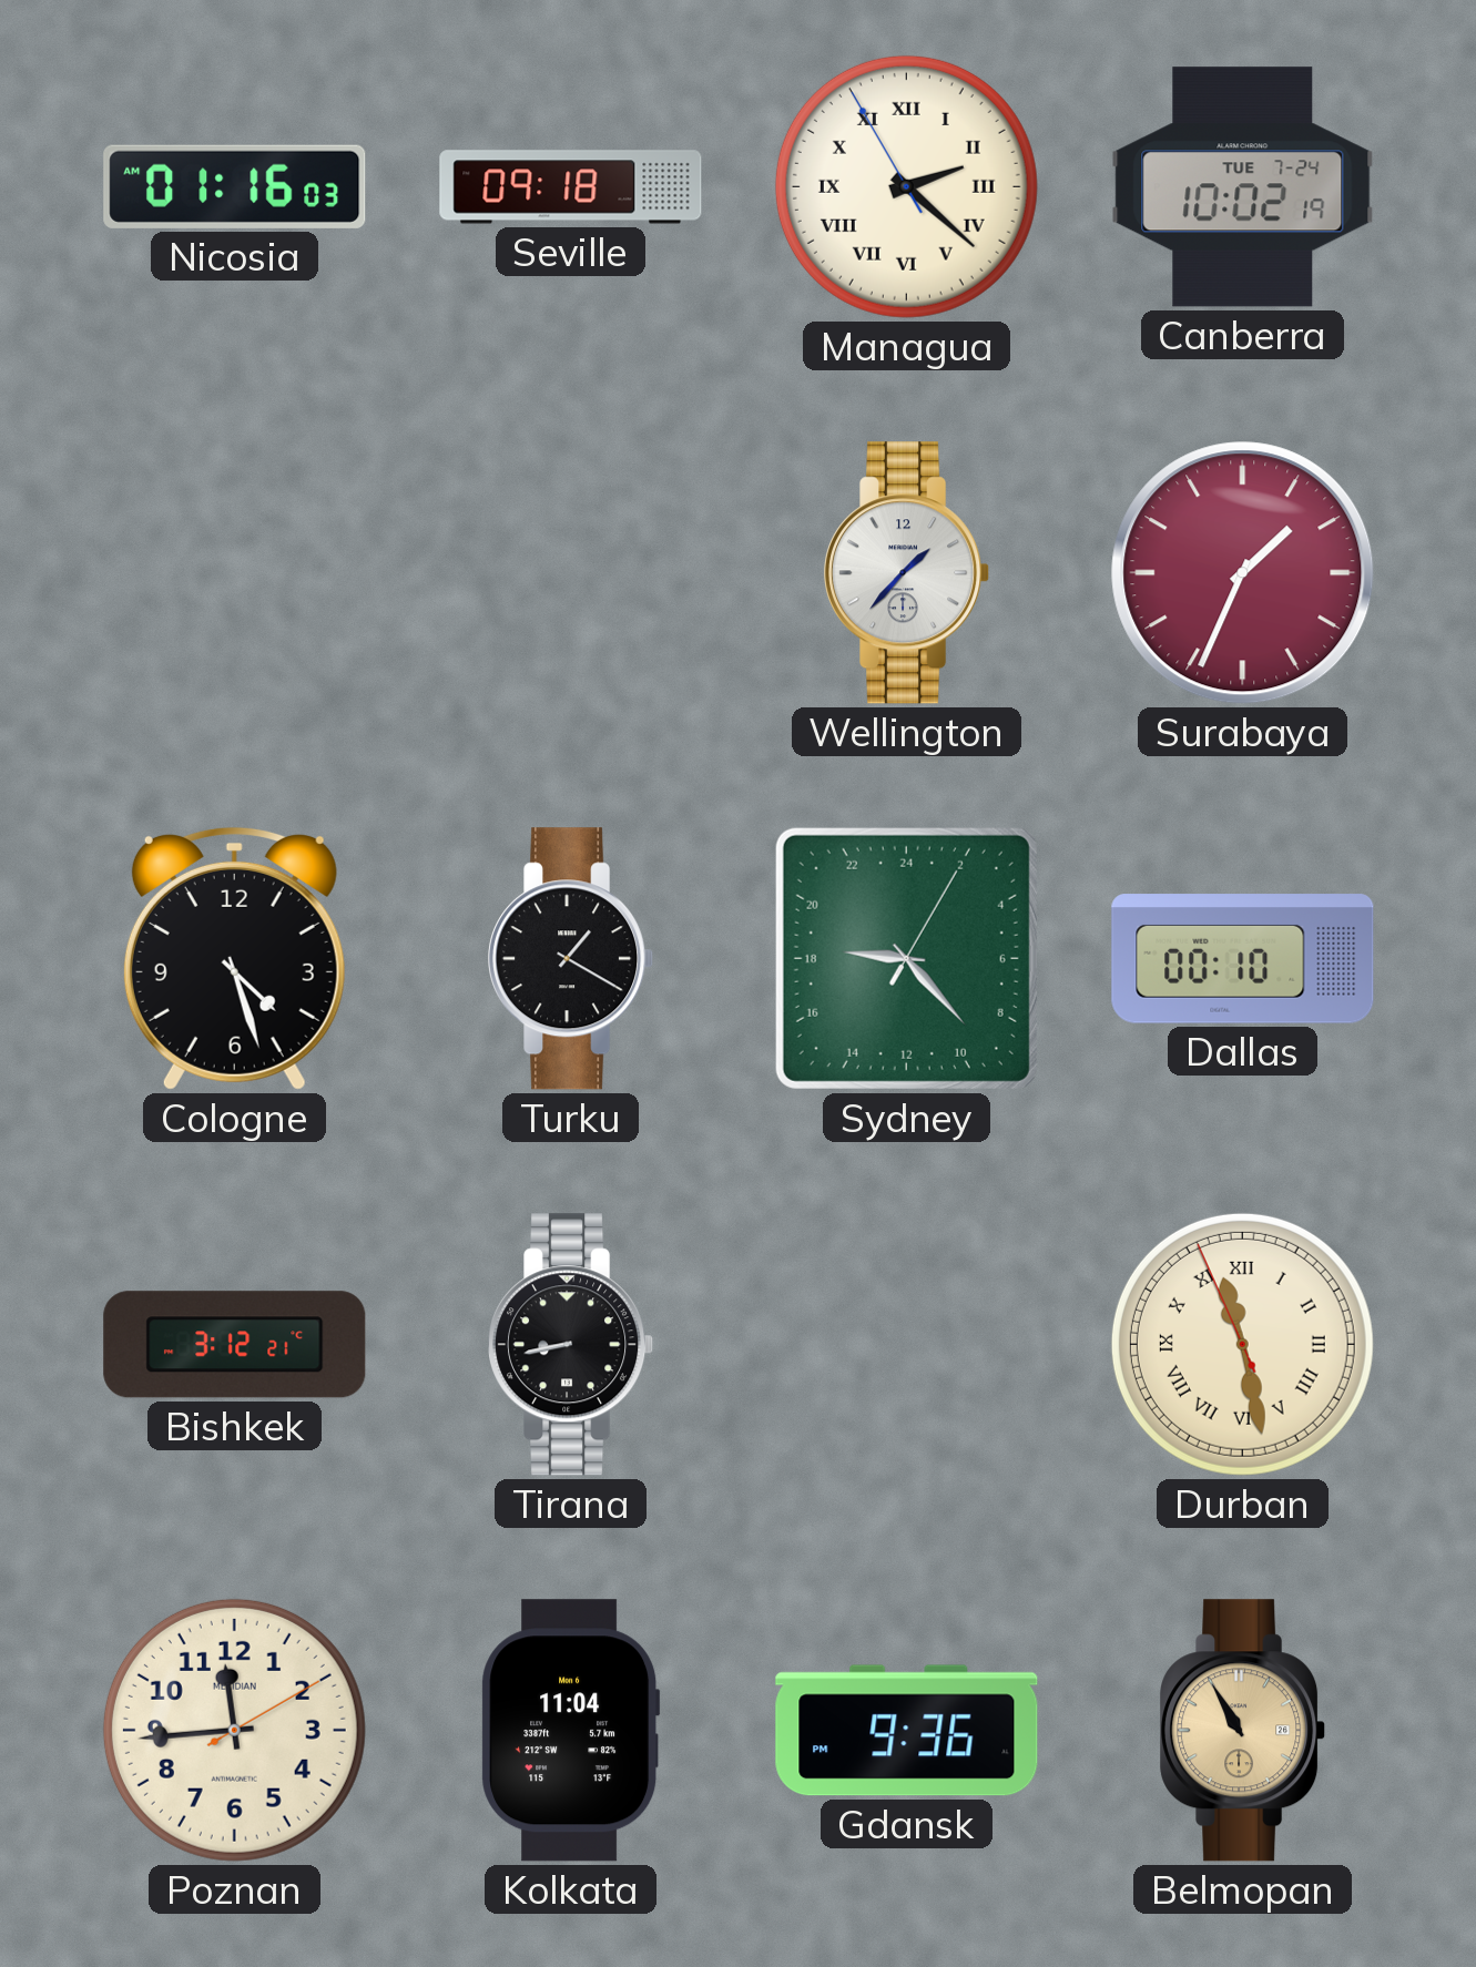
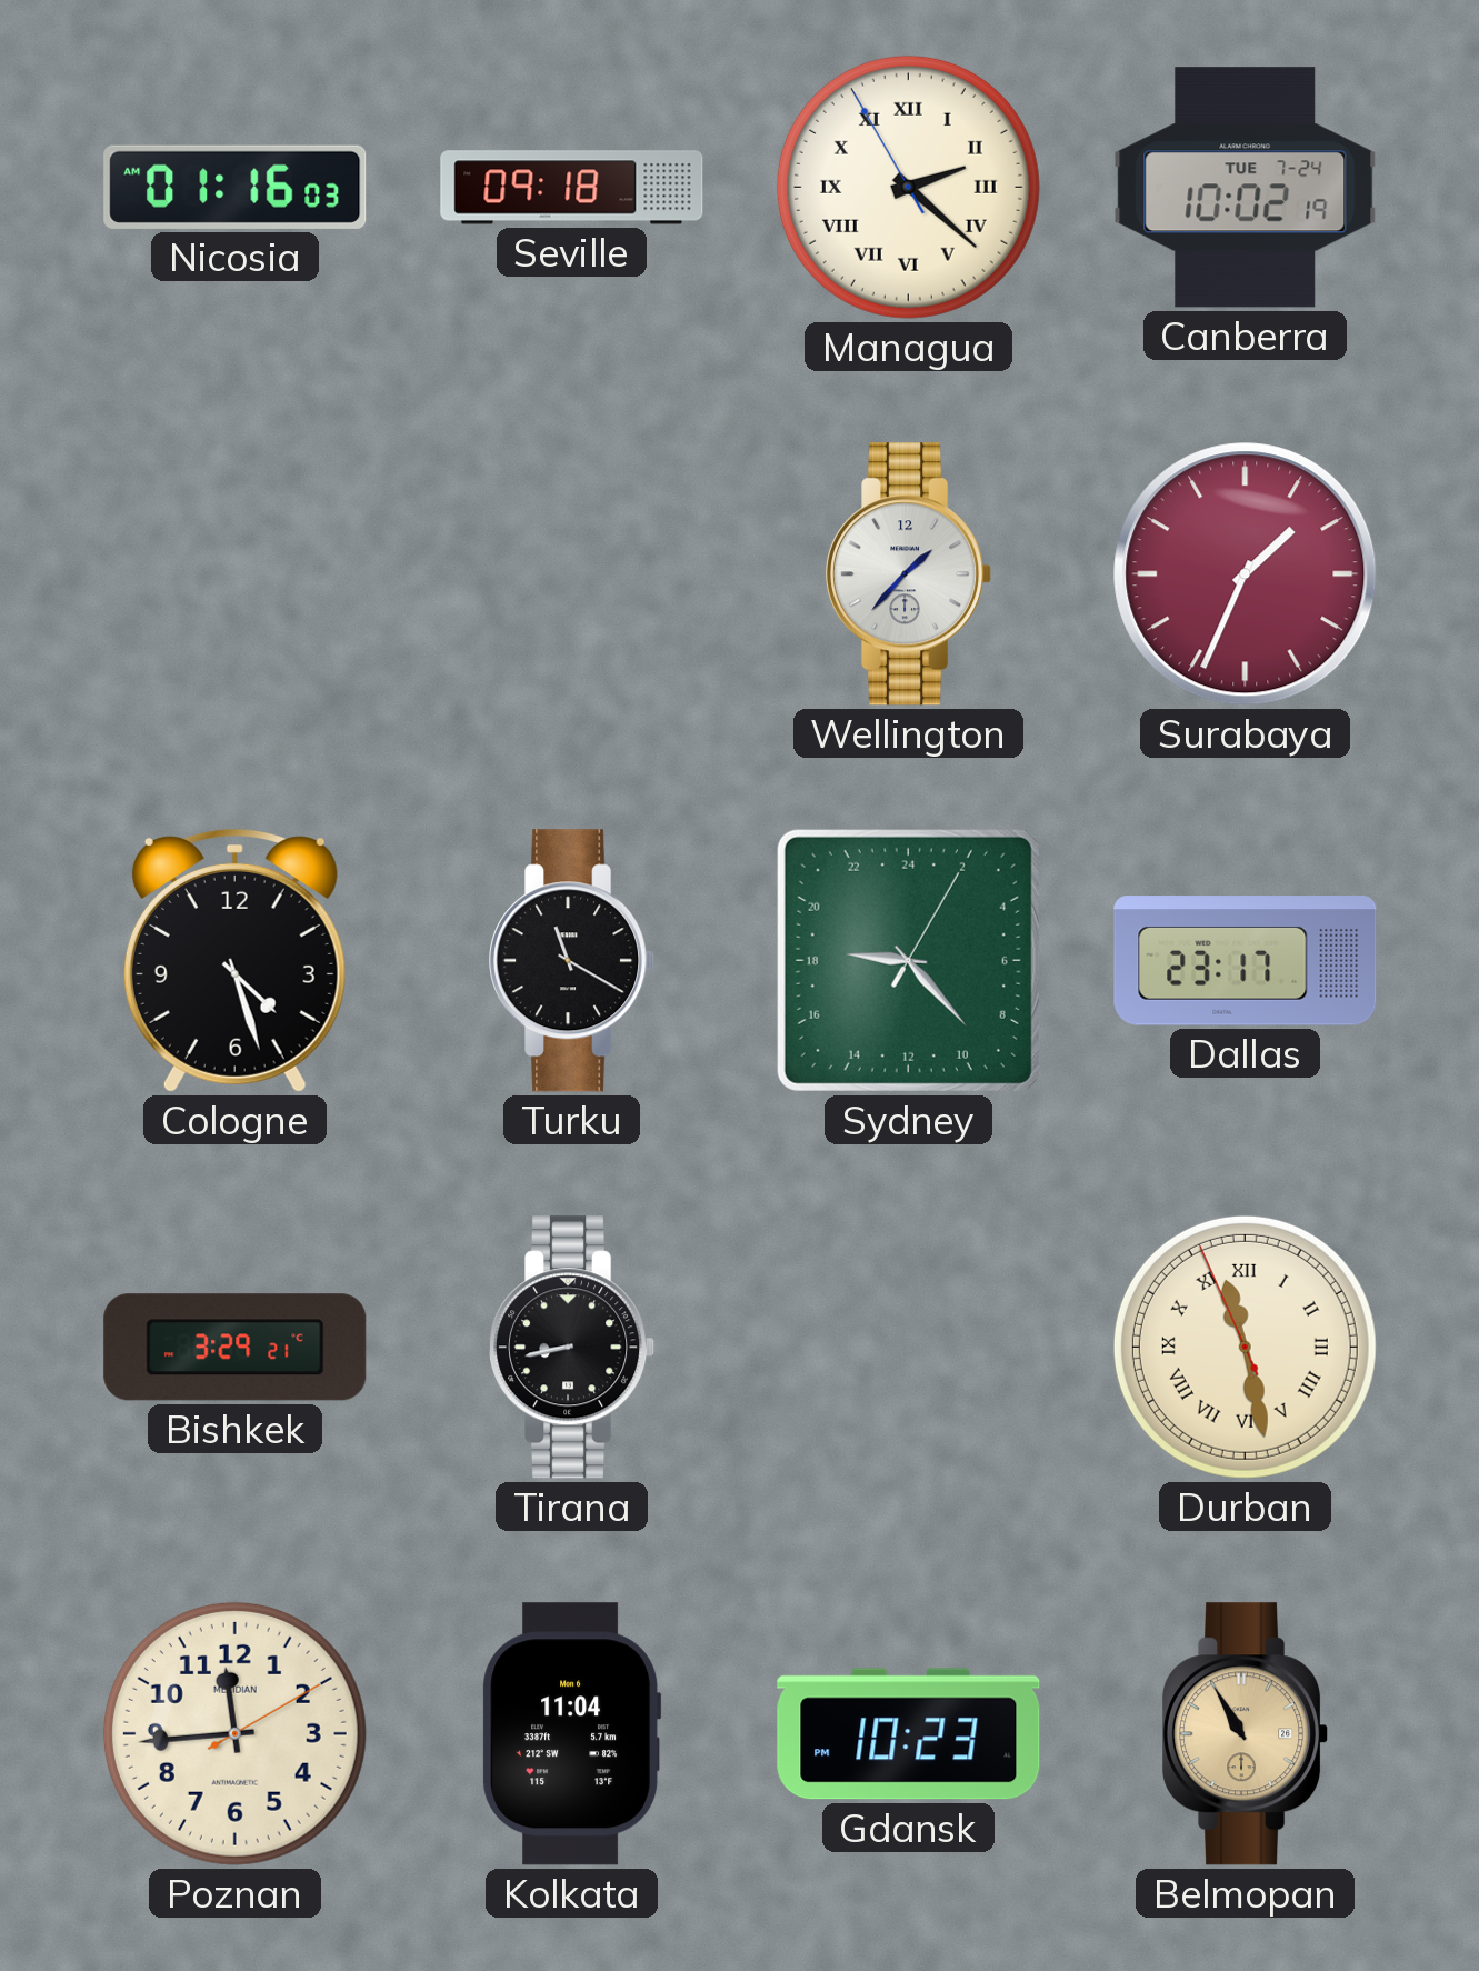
Turku: 1:20 -> 11:20
Dallas: 00:10 -> 23:17
Bishkek: 3:12 -> 3:29
Gdansk: 9:36 -> 10:23
